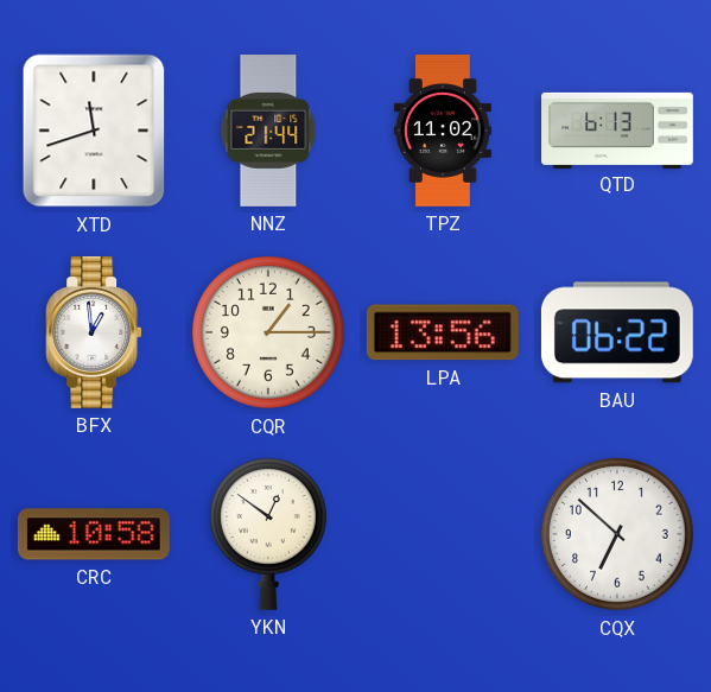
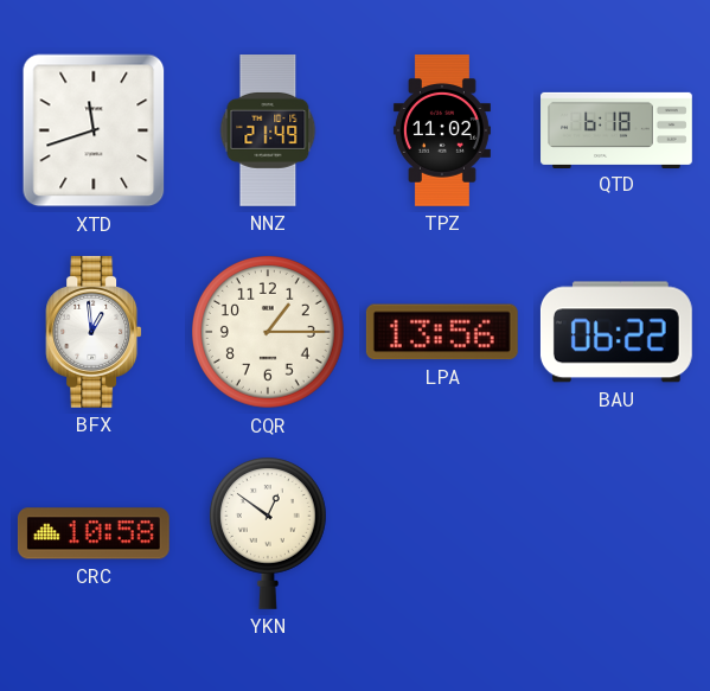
NNZ: 21:44 -> 21:49
QTD: 6:13 -> 6:18
CQX: 6:52 -> none
